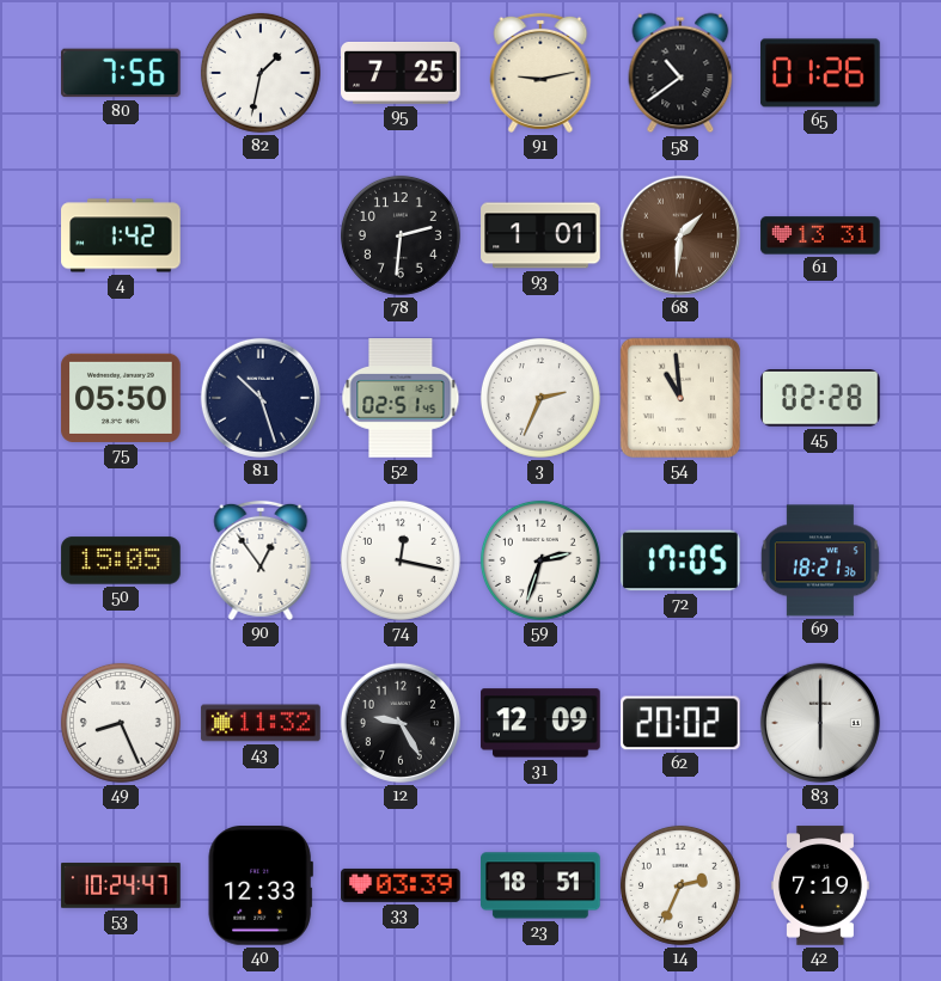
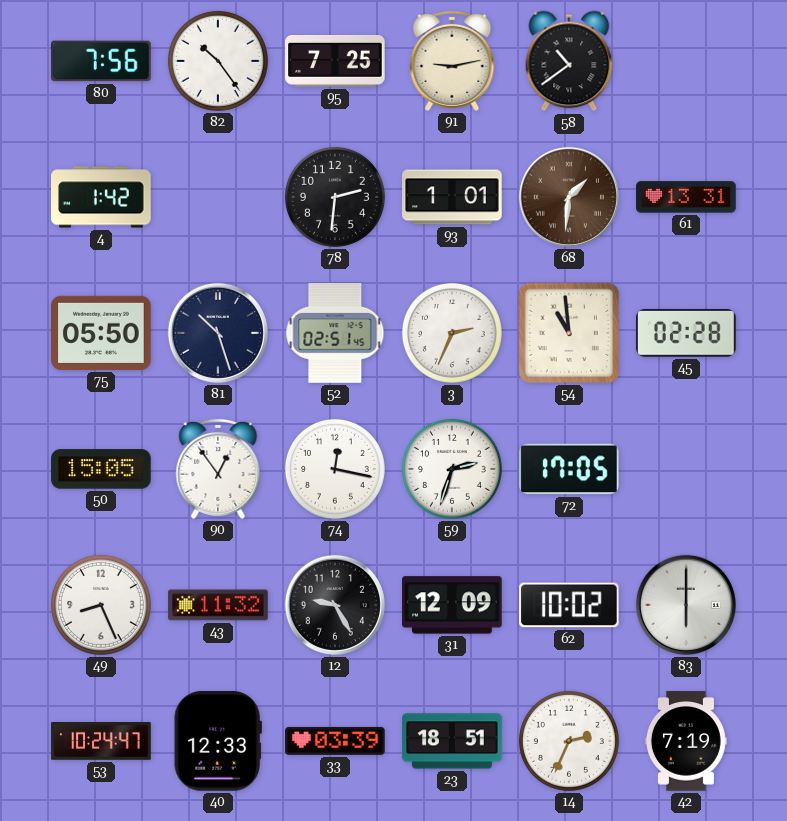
82: 1:32 -> 10:24
65: 01:26 -> none
69: 18:21 -> none
62: 20:02 -> 10:02
